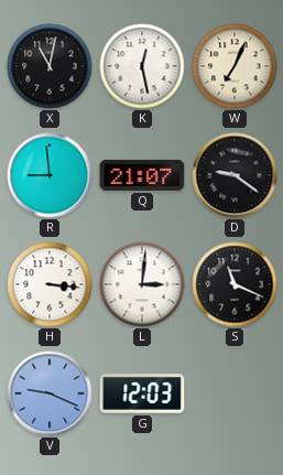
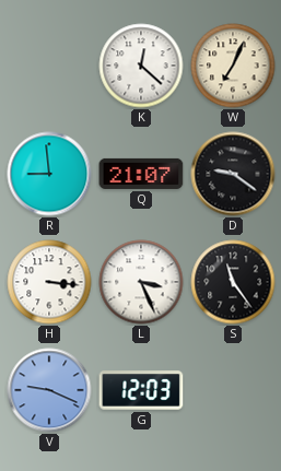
X: 11:02 -> none
K: 12:28 -> 12:22
L: 3:01 -> 3:26
S: 11:19 -> 11:24
